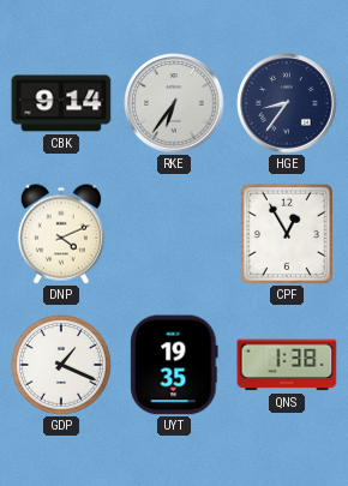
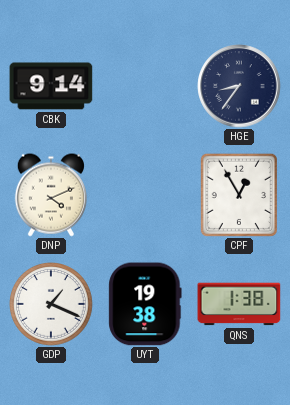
RKE: 6:36 -> none
UYT: 19:35 -> 19:38
